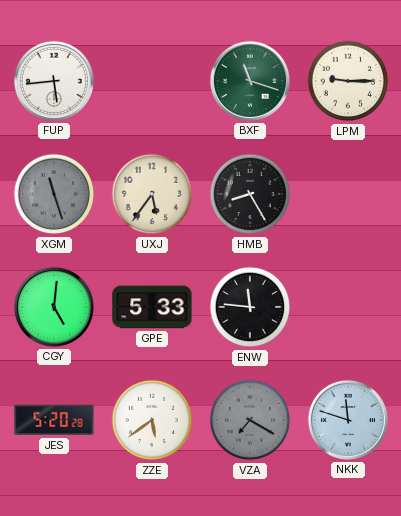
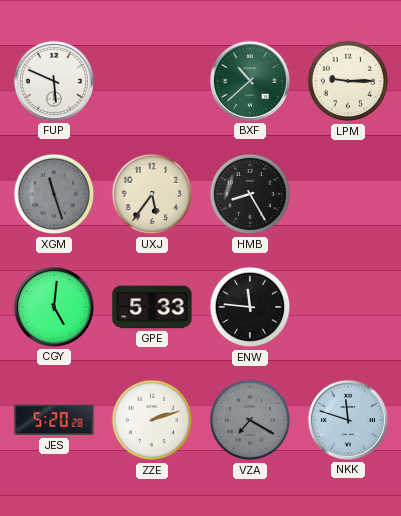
FUP: 5:44 -> 5:49
BXF: 11:18 -> 10:38
ZZE: 5:39 -> 2:12
